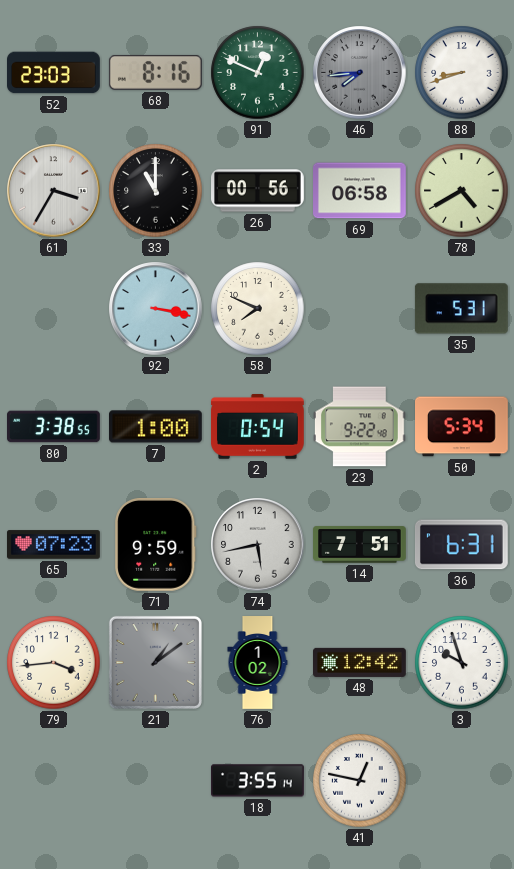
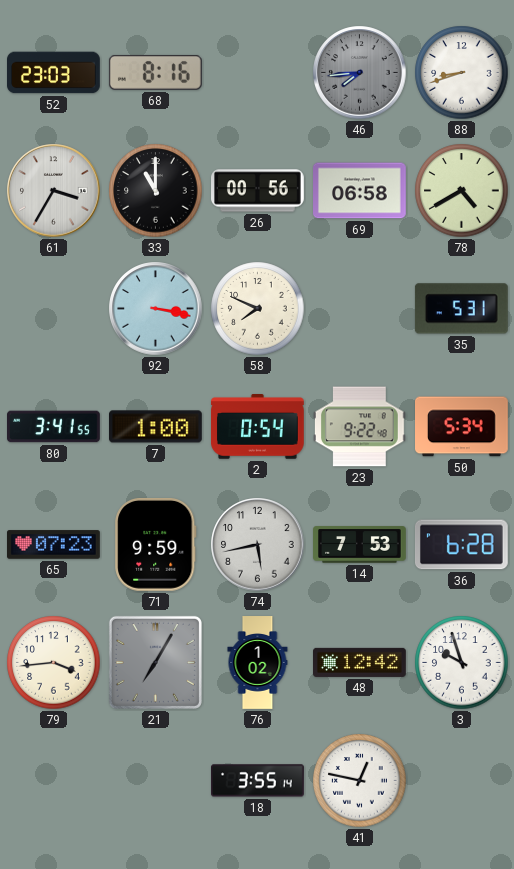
91: 12:49 -> none
80: 3:38 -> 3:41
14: 7:51 -> 7:53
36: 6:31 -> 6:28
21: 1:09 -> 7:05
